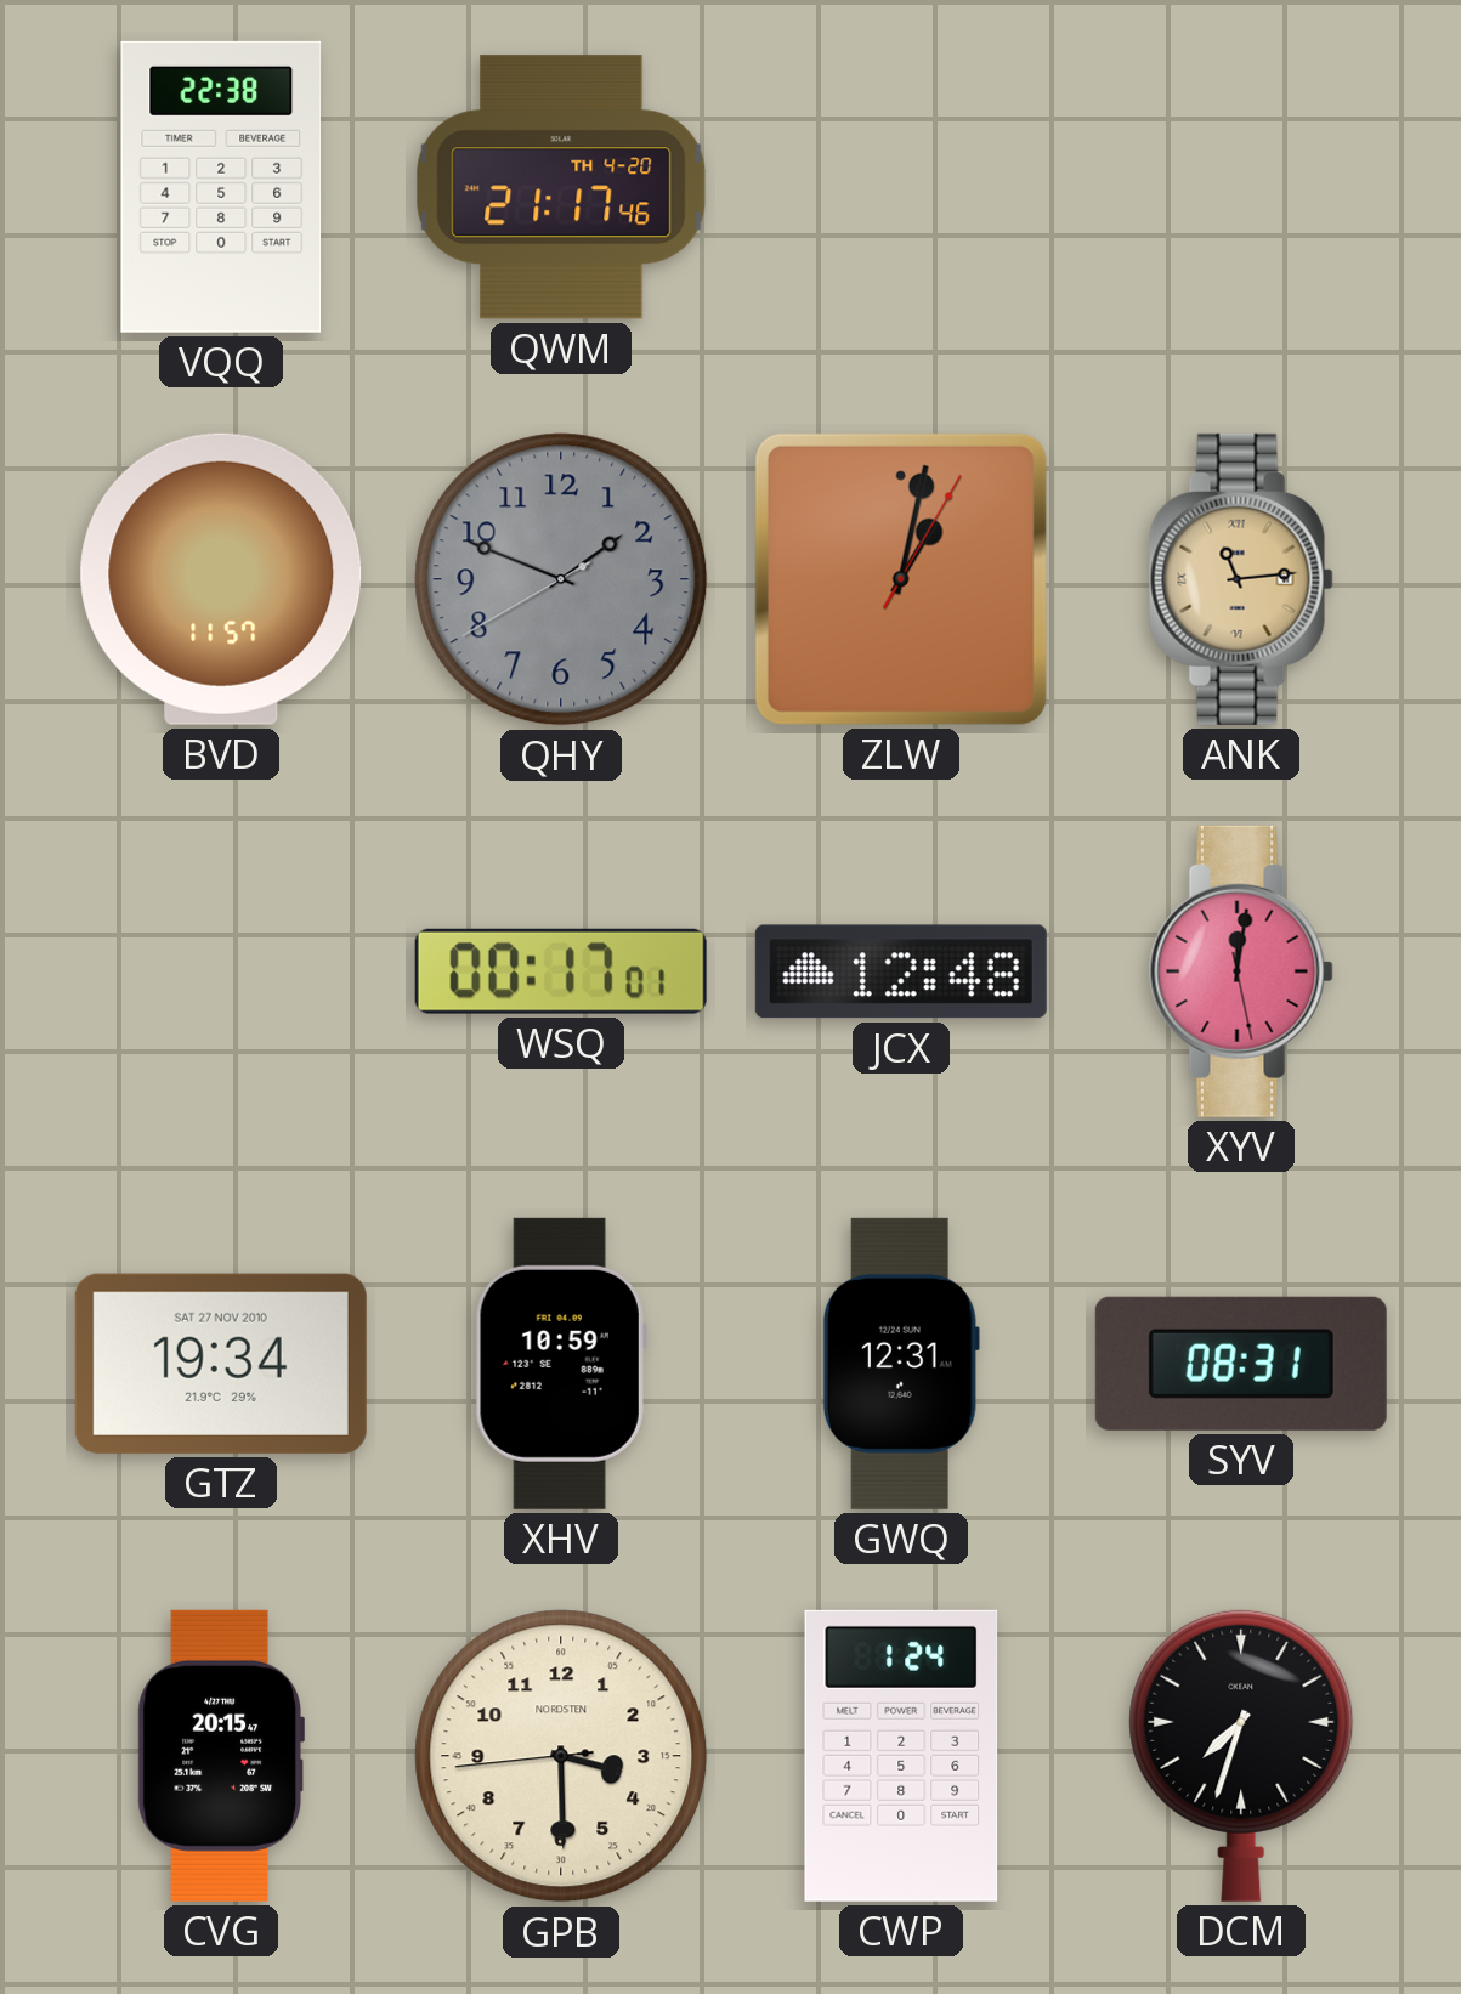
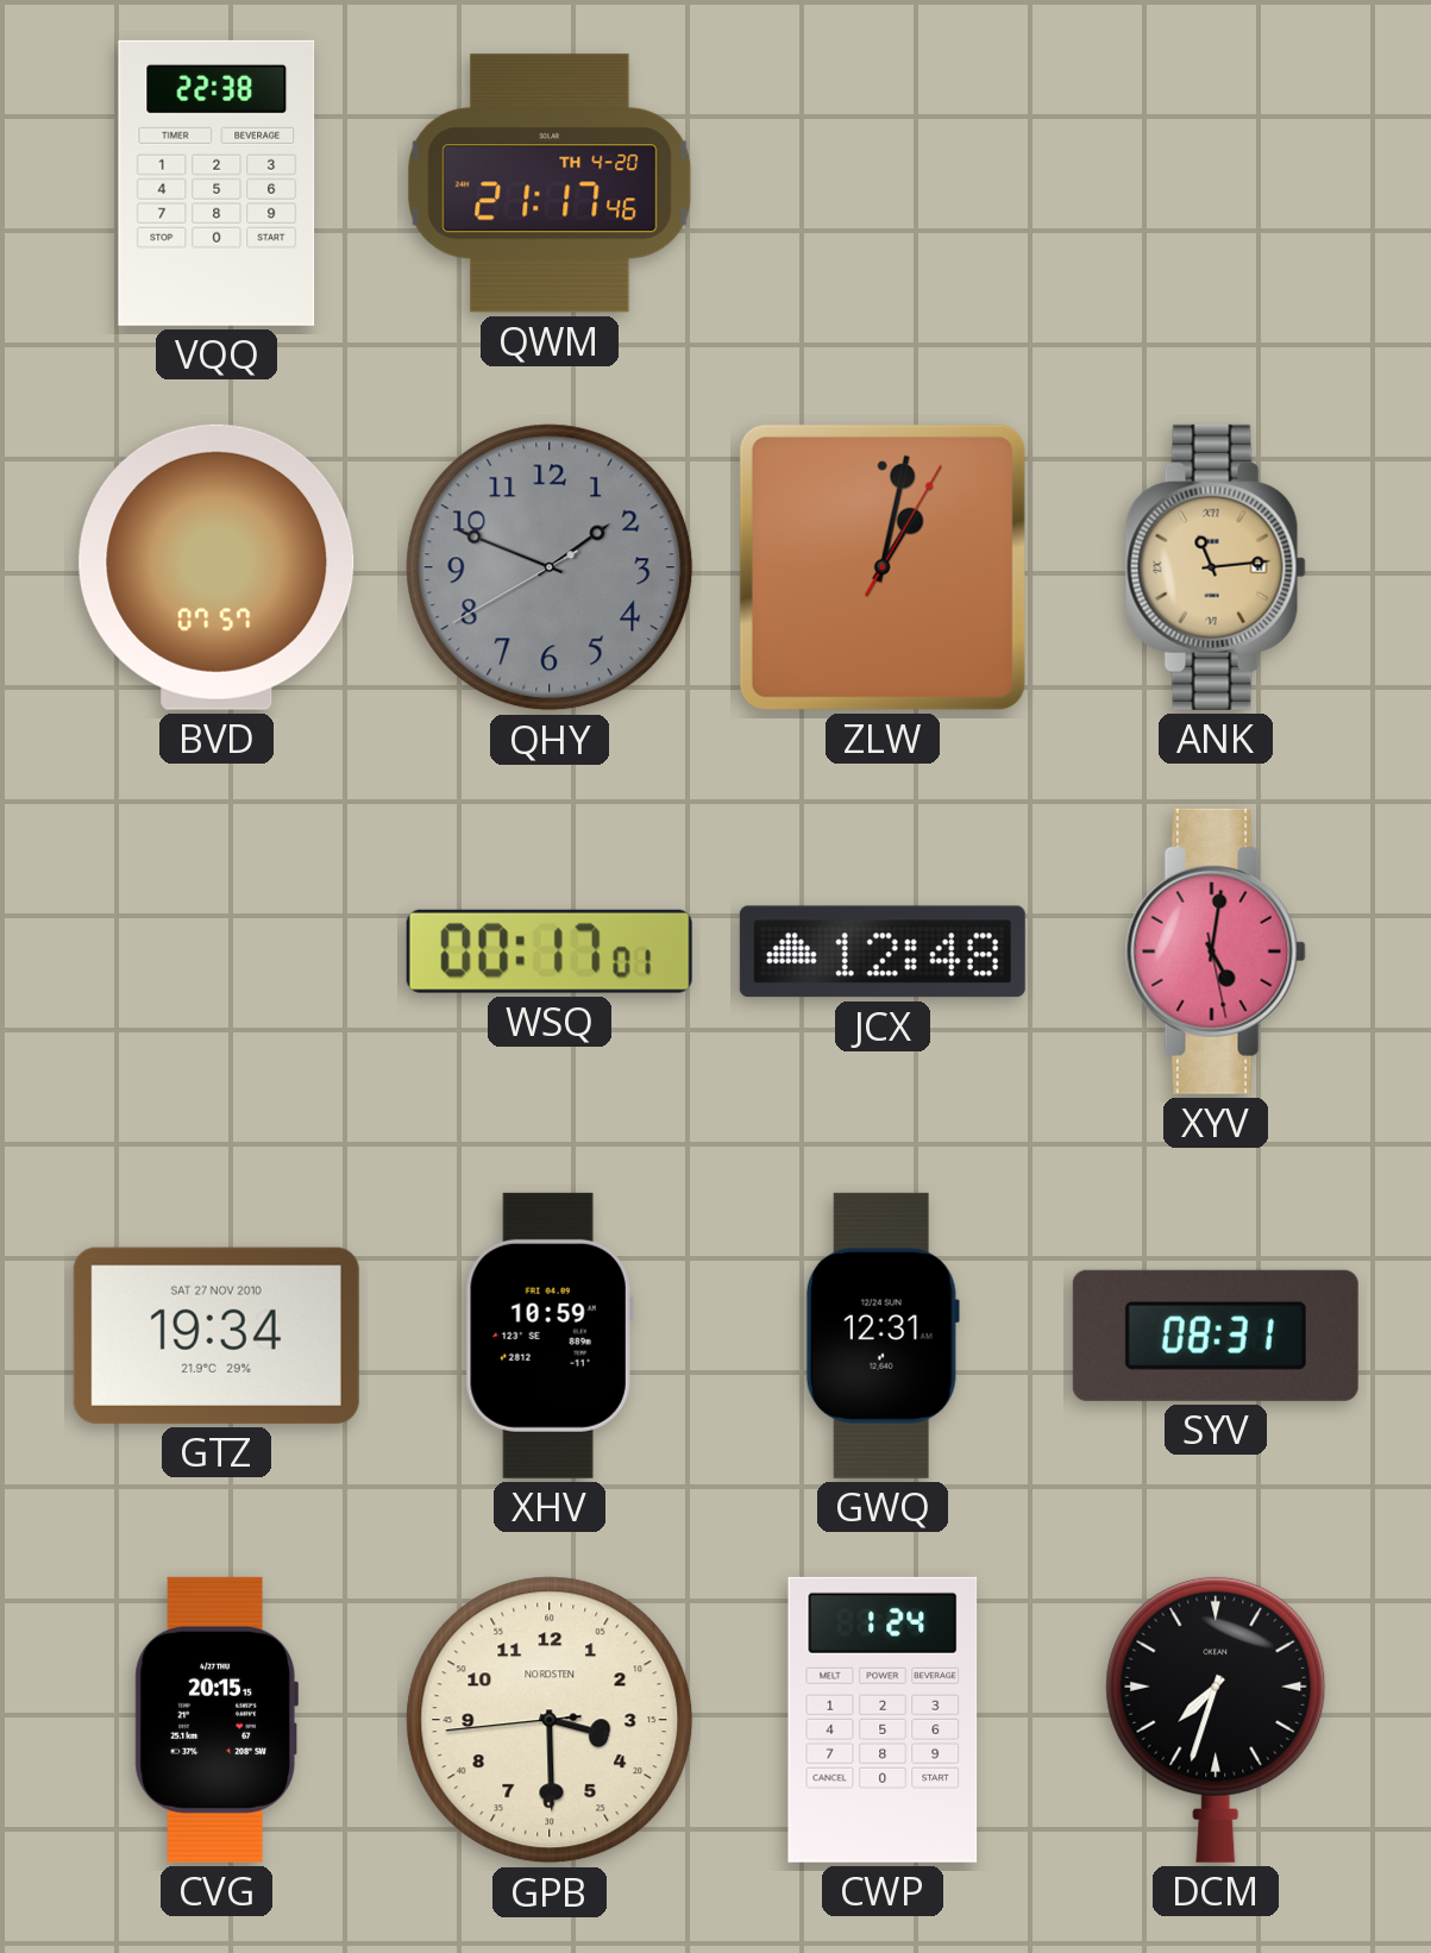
BVD: 11:57 -> 07:57
XYV: 12:01 -> 5:01
CVG: 20:15:47 -> 20:15:15
